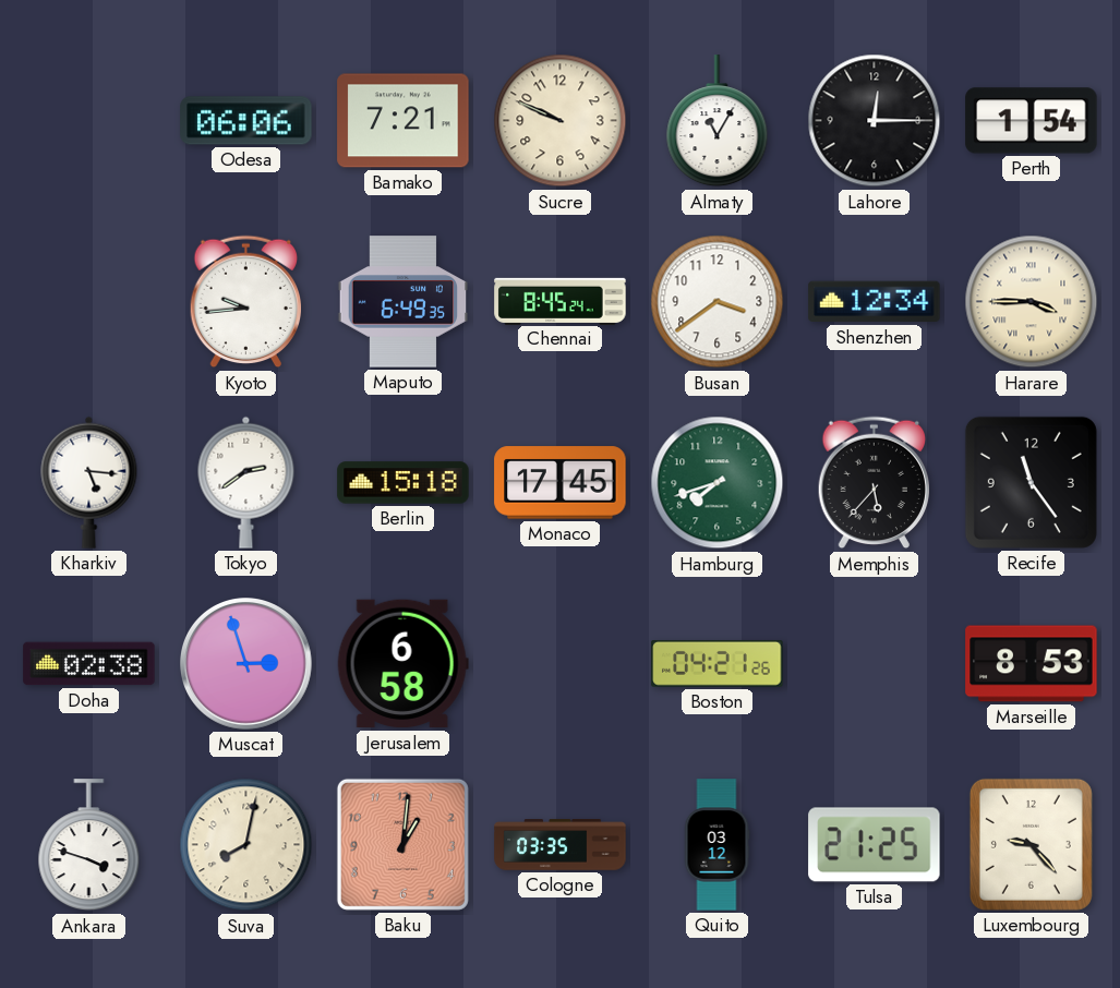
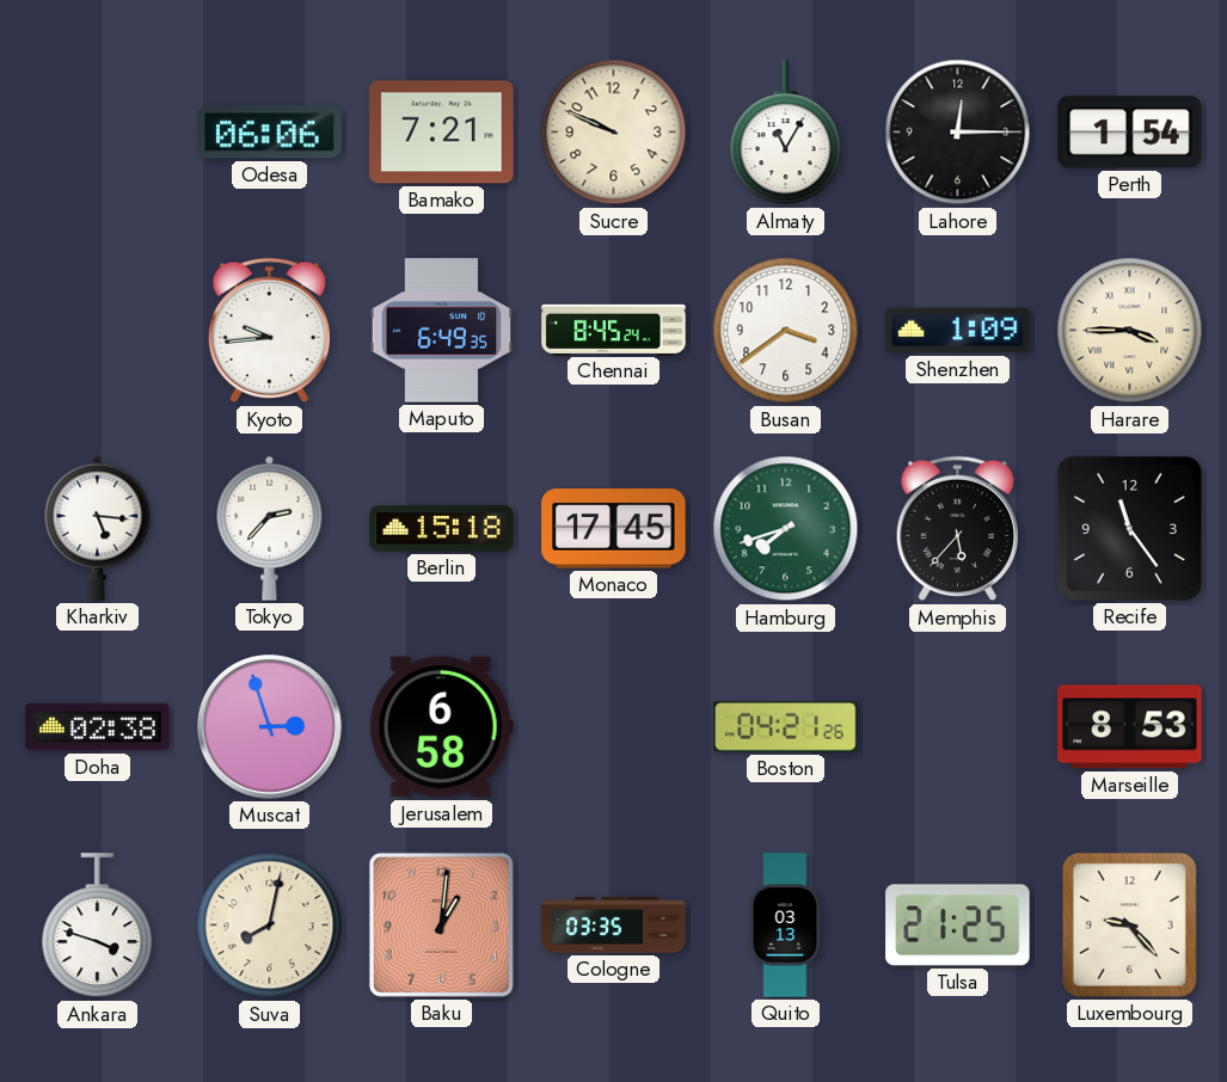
Shenzhen: 12:34 -> 1:09
Tokyo: 2:39 -> 2:37
Quito: 03:12 -> 03:13
